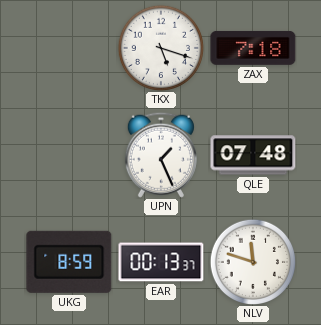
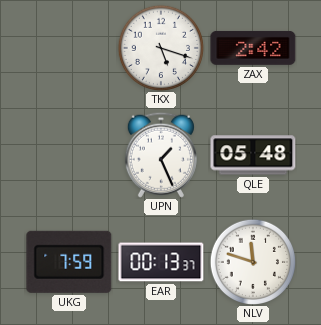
ZAX: 7:18 -> 2:42
QLE: 07:48 -> 05:48
UKG: 8:59 -> 7:59
